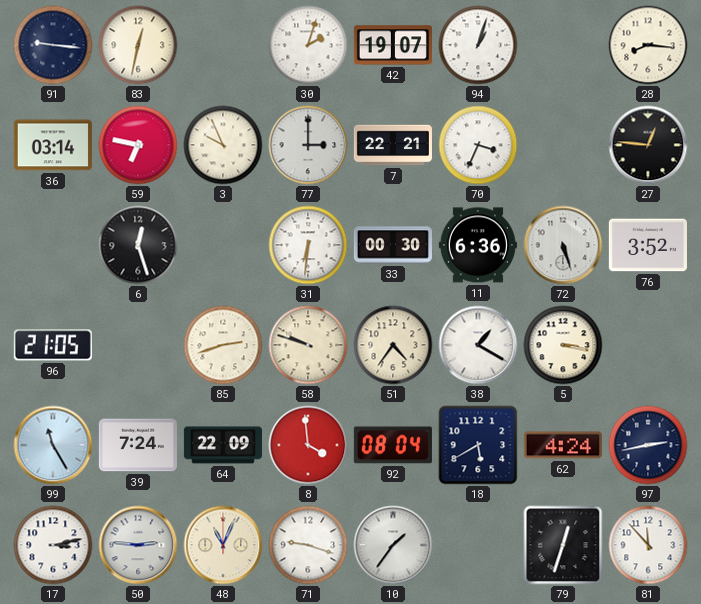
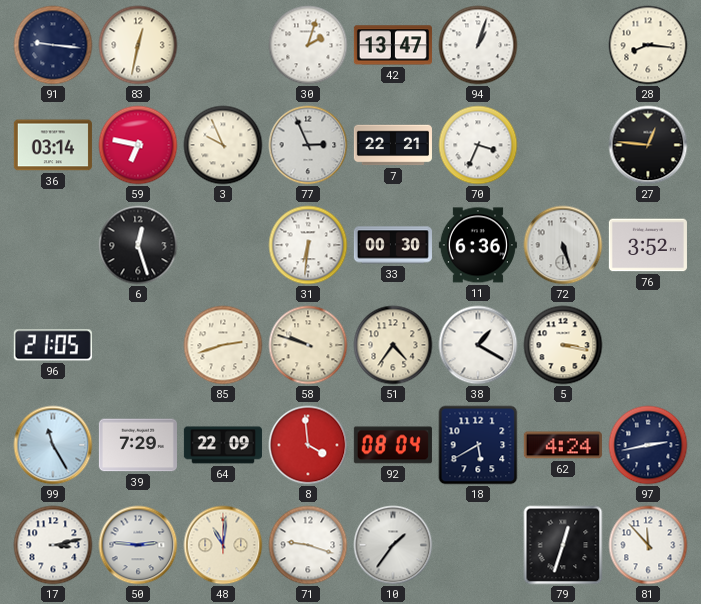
42: 19:07 -> 13:47
77: 3:00 -> 2:56
39: 7:24 -> 7:29
48: 11:04 -> 11:01
